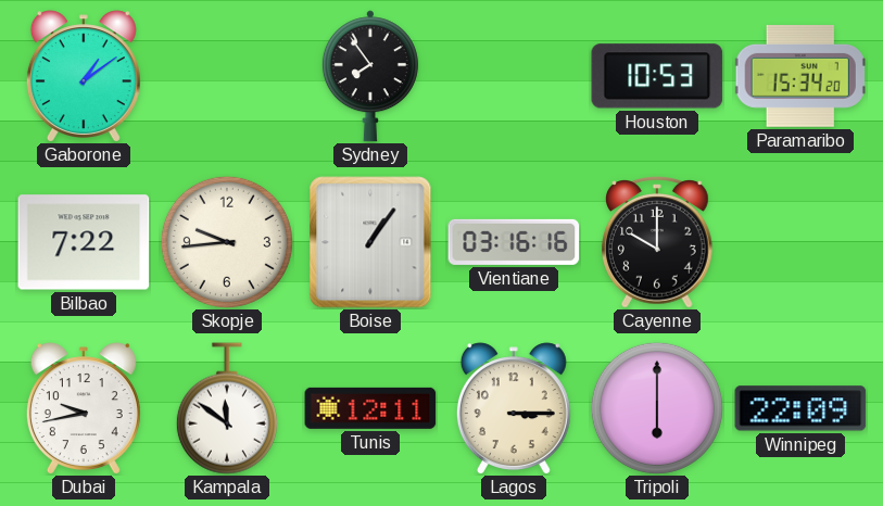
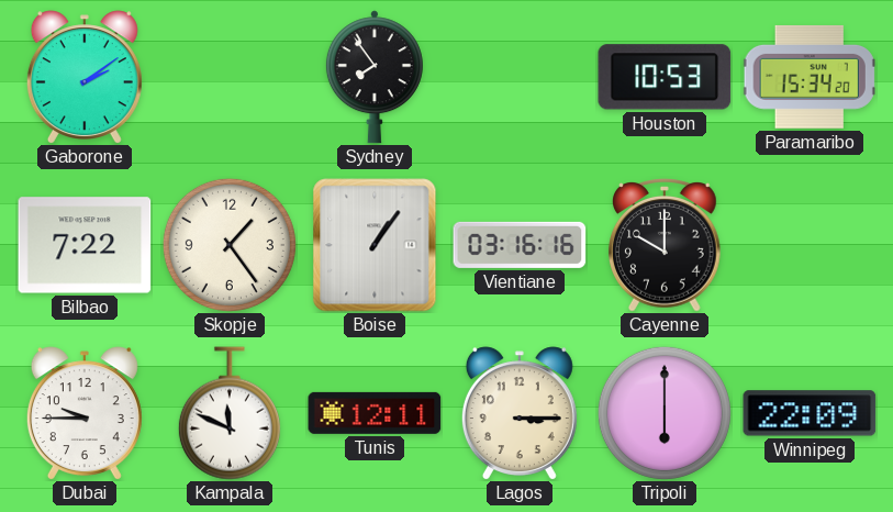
Gaborone: 1:09 -> 2:09
Skopje: 9:44 -> 1:24
Dubai: 9:43 -> 9:45
Kampala: 11:51 -> 11:49
